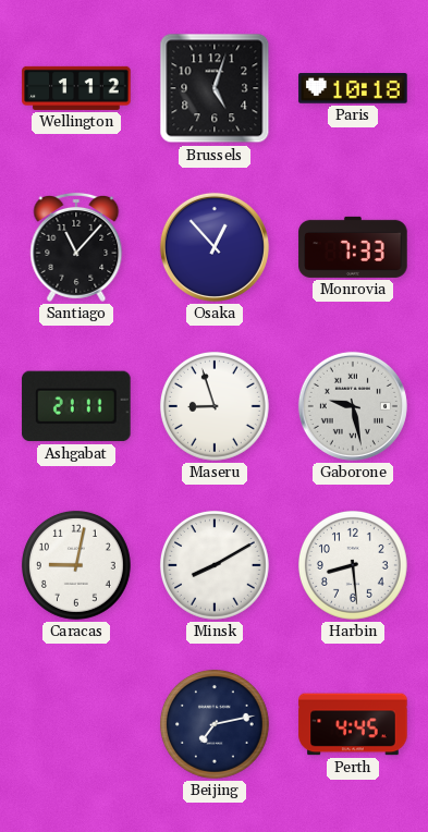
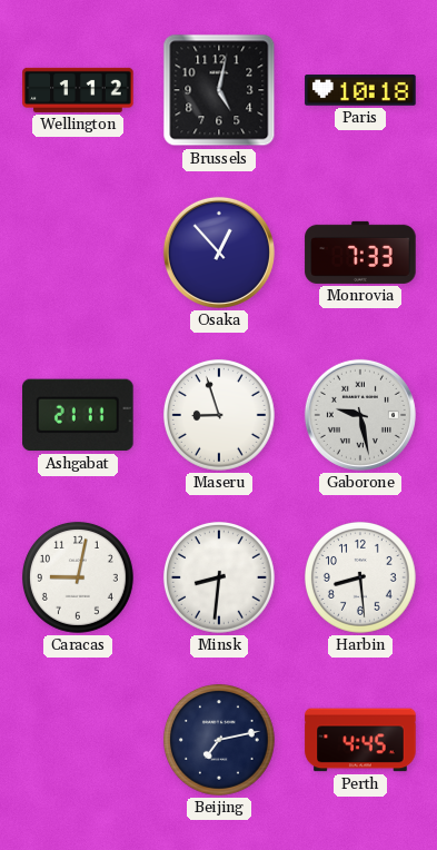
Brussels: 5:03 -> 5:02
Santiago: 11:07 -> none
Minsk: 8:10 -> 8:31
